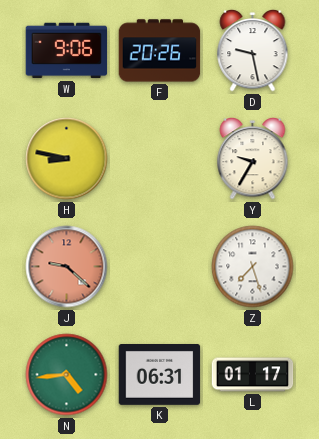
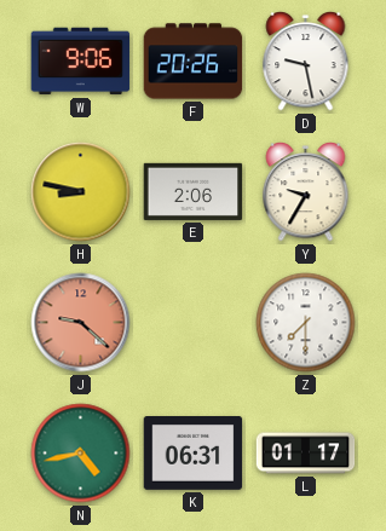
E: none -> 2:06
Z: 7:27 -> 7:30
N: 4:44 -> 4:43
